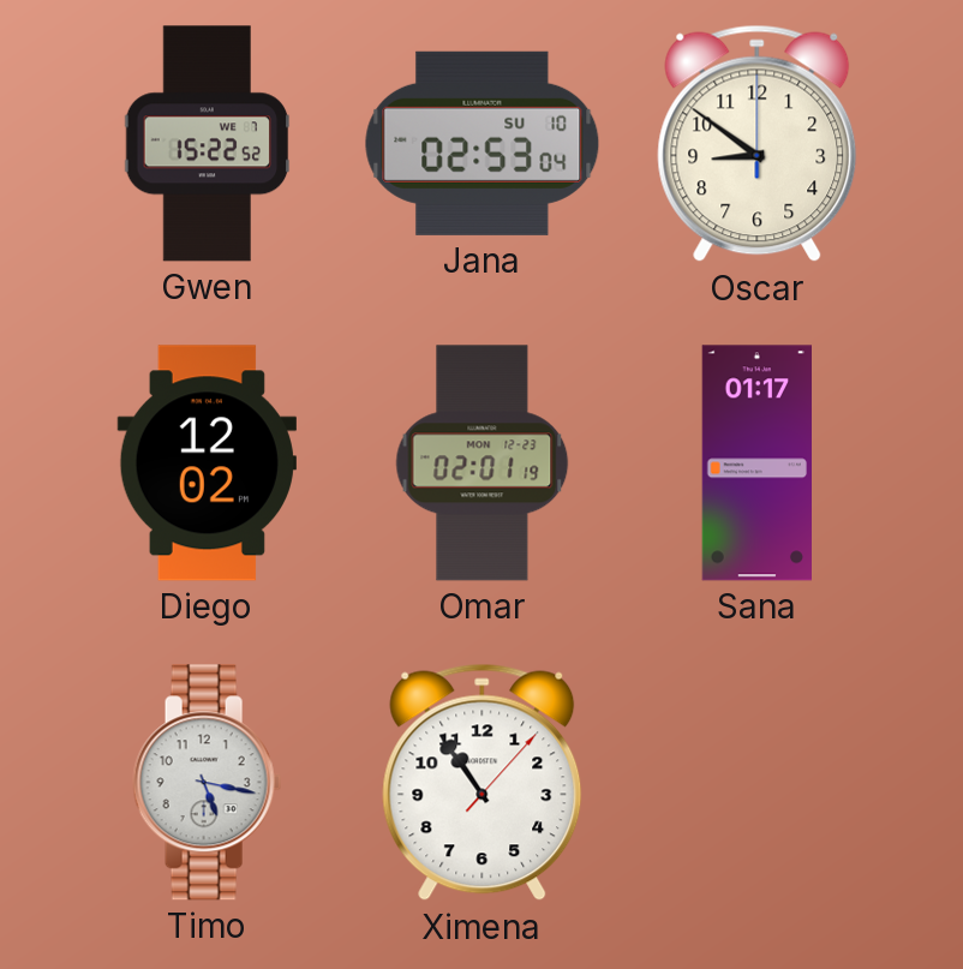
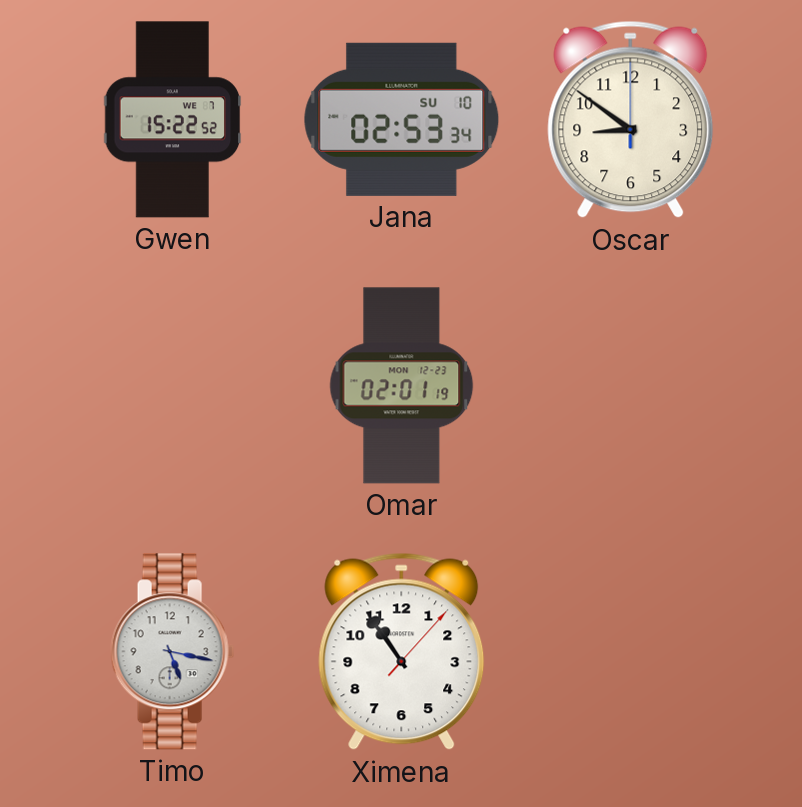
Jana: 02:53:04 -> 02:53:34
Diego: 12:02 -> none
Sana: 01:17 -> none
